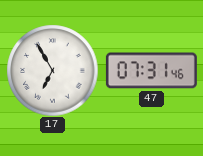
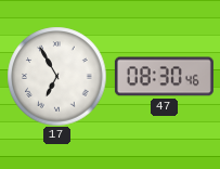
47: 07:31 -> 08:30
